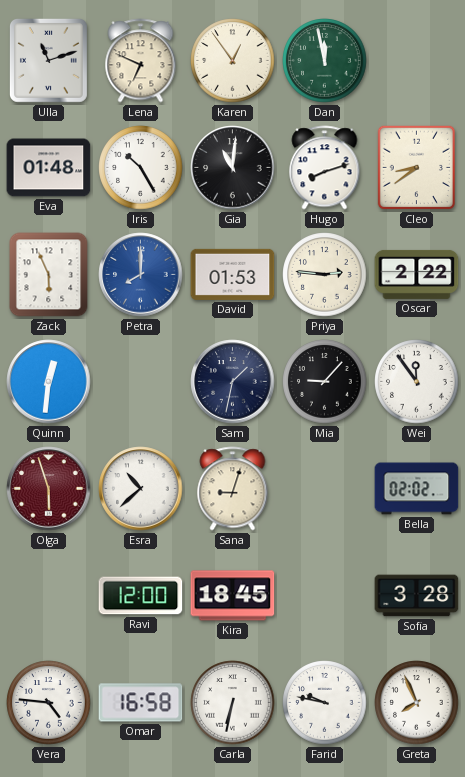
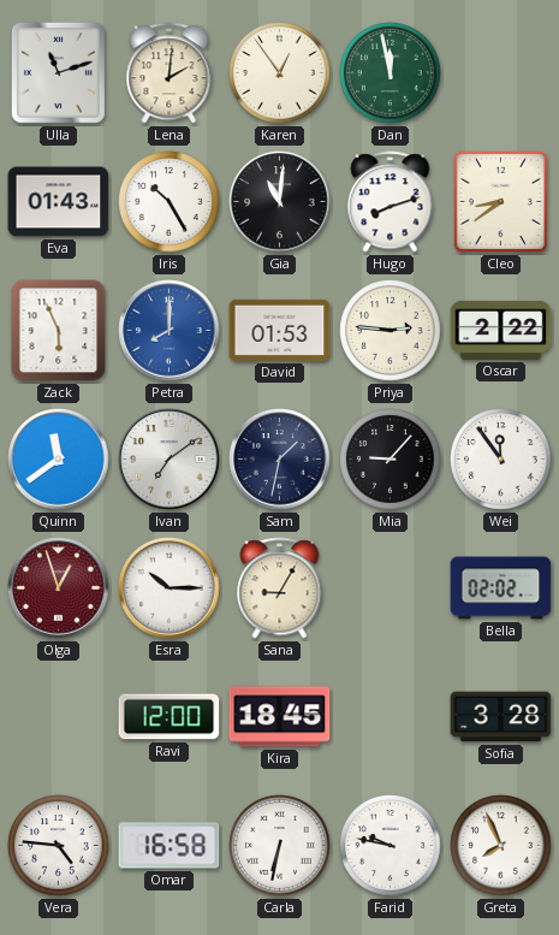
Lena: 6:49 -> 2:01
Eva: 01:48 -> 01:43
Quinn: 12:31 -> 11:39
Ivan: none -> 7:09
Olga: 5:57 -> 12:57
Esra: 10:38 -> 10:15
Sana: 9:03 -> 9:05
